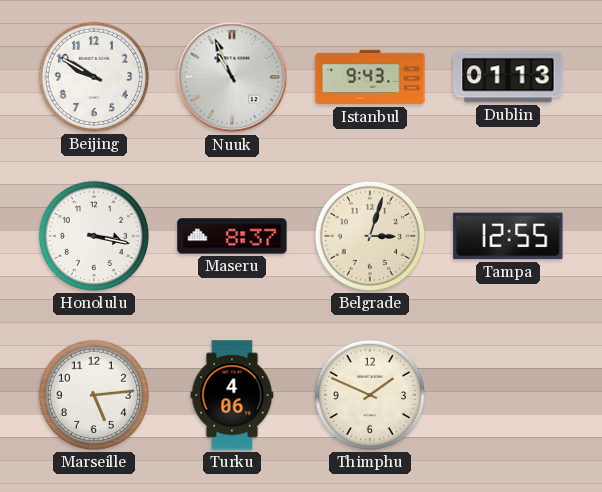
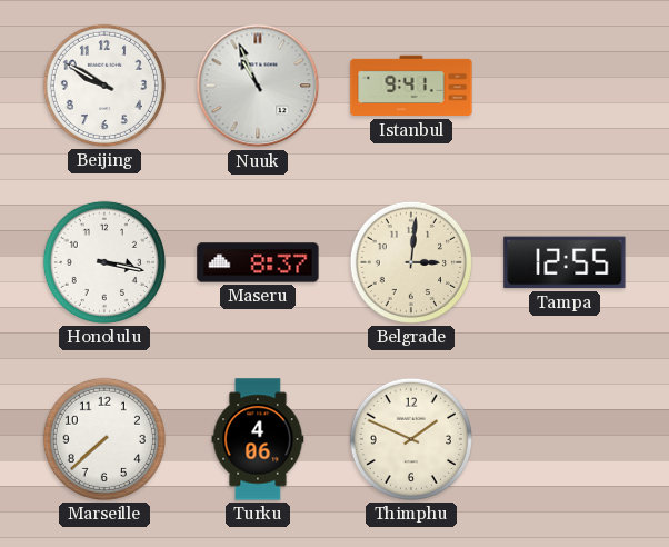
Istanbul: 9:43 -> 9:41
Dublin: 01:13 -> none
Belgrade: 3:03 -> 3:01
Marseille: 5:14 -> 7:38
